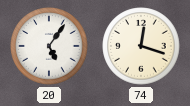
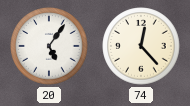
74: 12:18 -> 12:23
